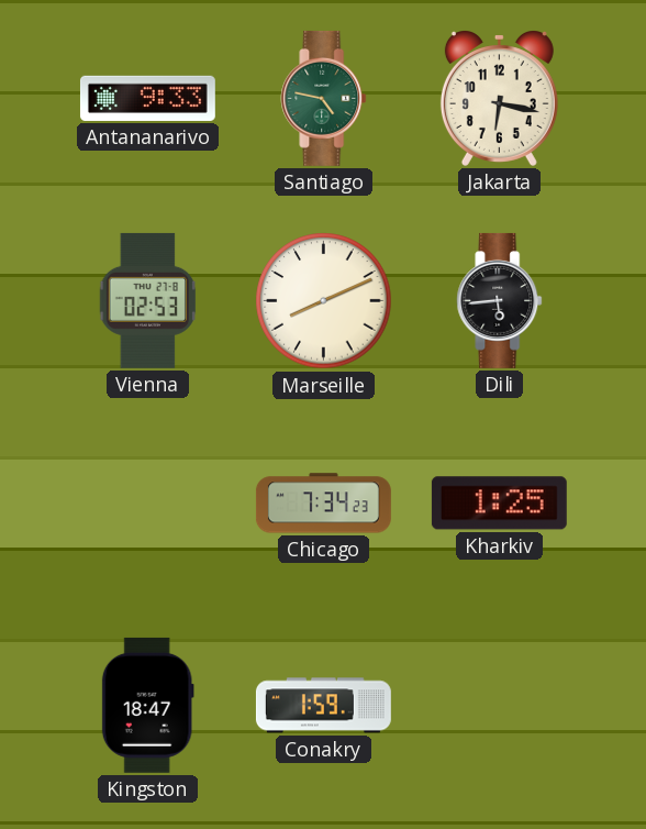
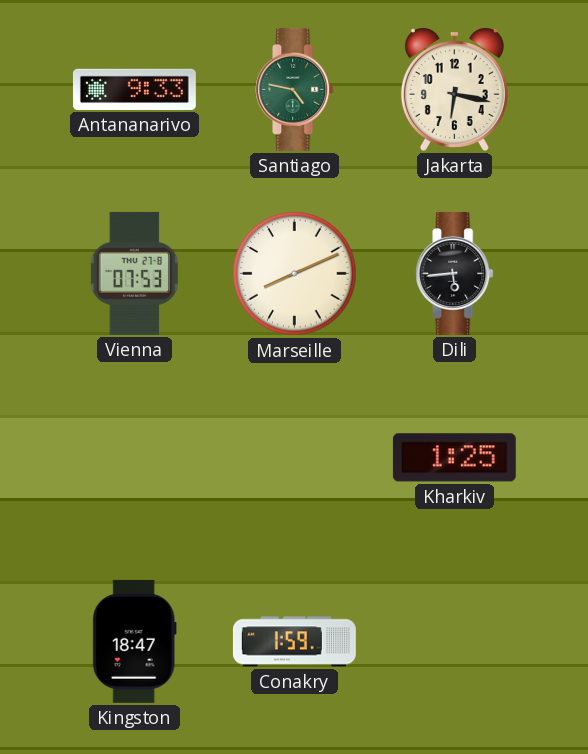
Vienna: 02:53 -> 07:53
Chicago: 7:34 -> none
